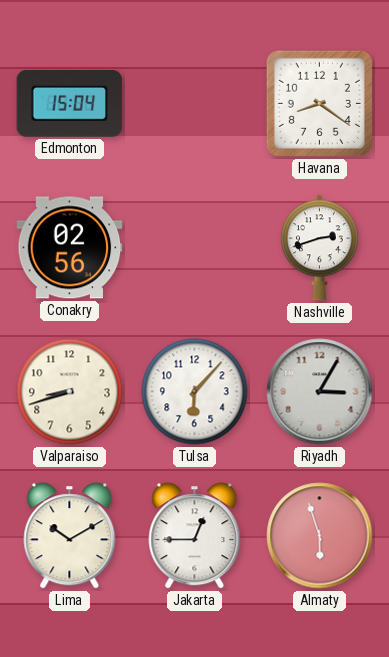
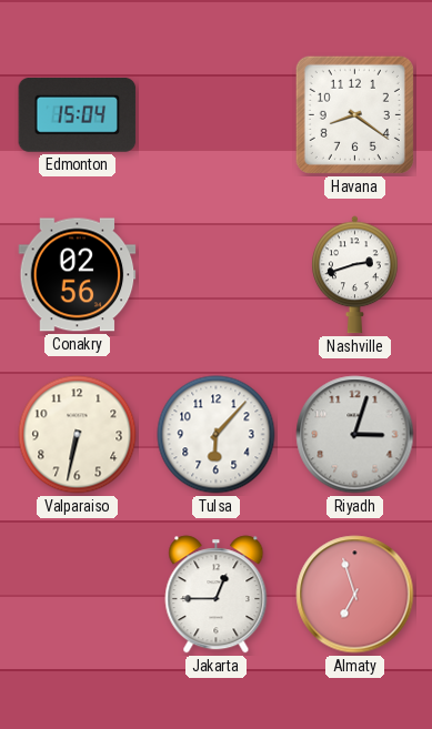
Valparaiso: 8:42 -> 6:32
Riyadh: 3:05 -> 3:03
Lima: 10:10 -> none
Almaty: 5:57 -> 6:57
